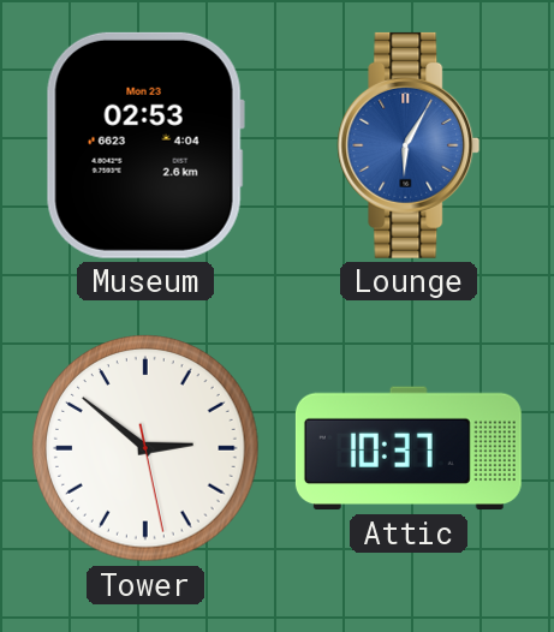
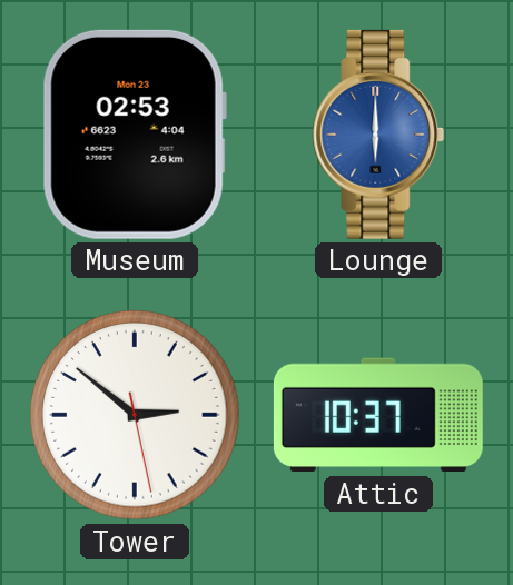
Lounge: 6:05 -> 6:00
